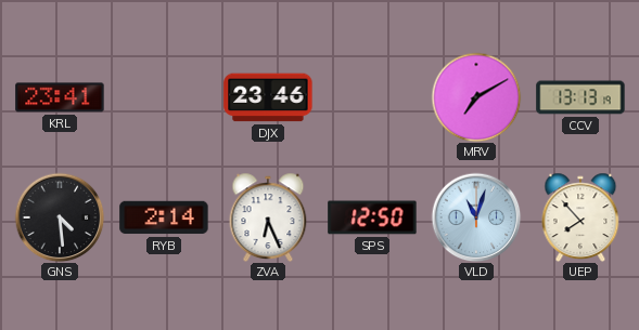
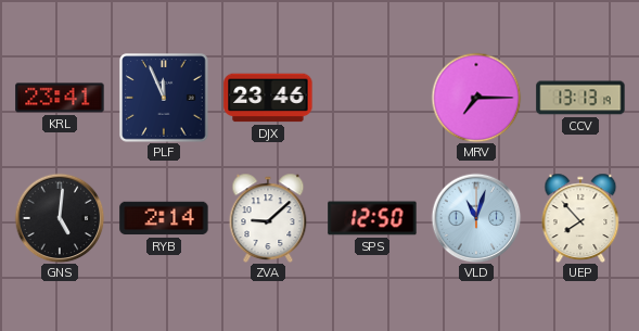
PLF: none -> 11:56
MRV: 7:10 -> 7:15
GNS: 4:29 -> 5:01
ZVA: 6:26 -> 9:08
